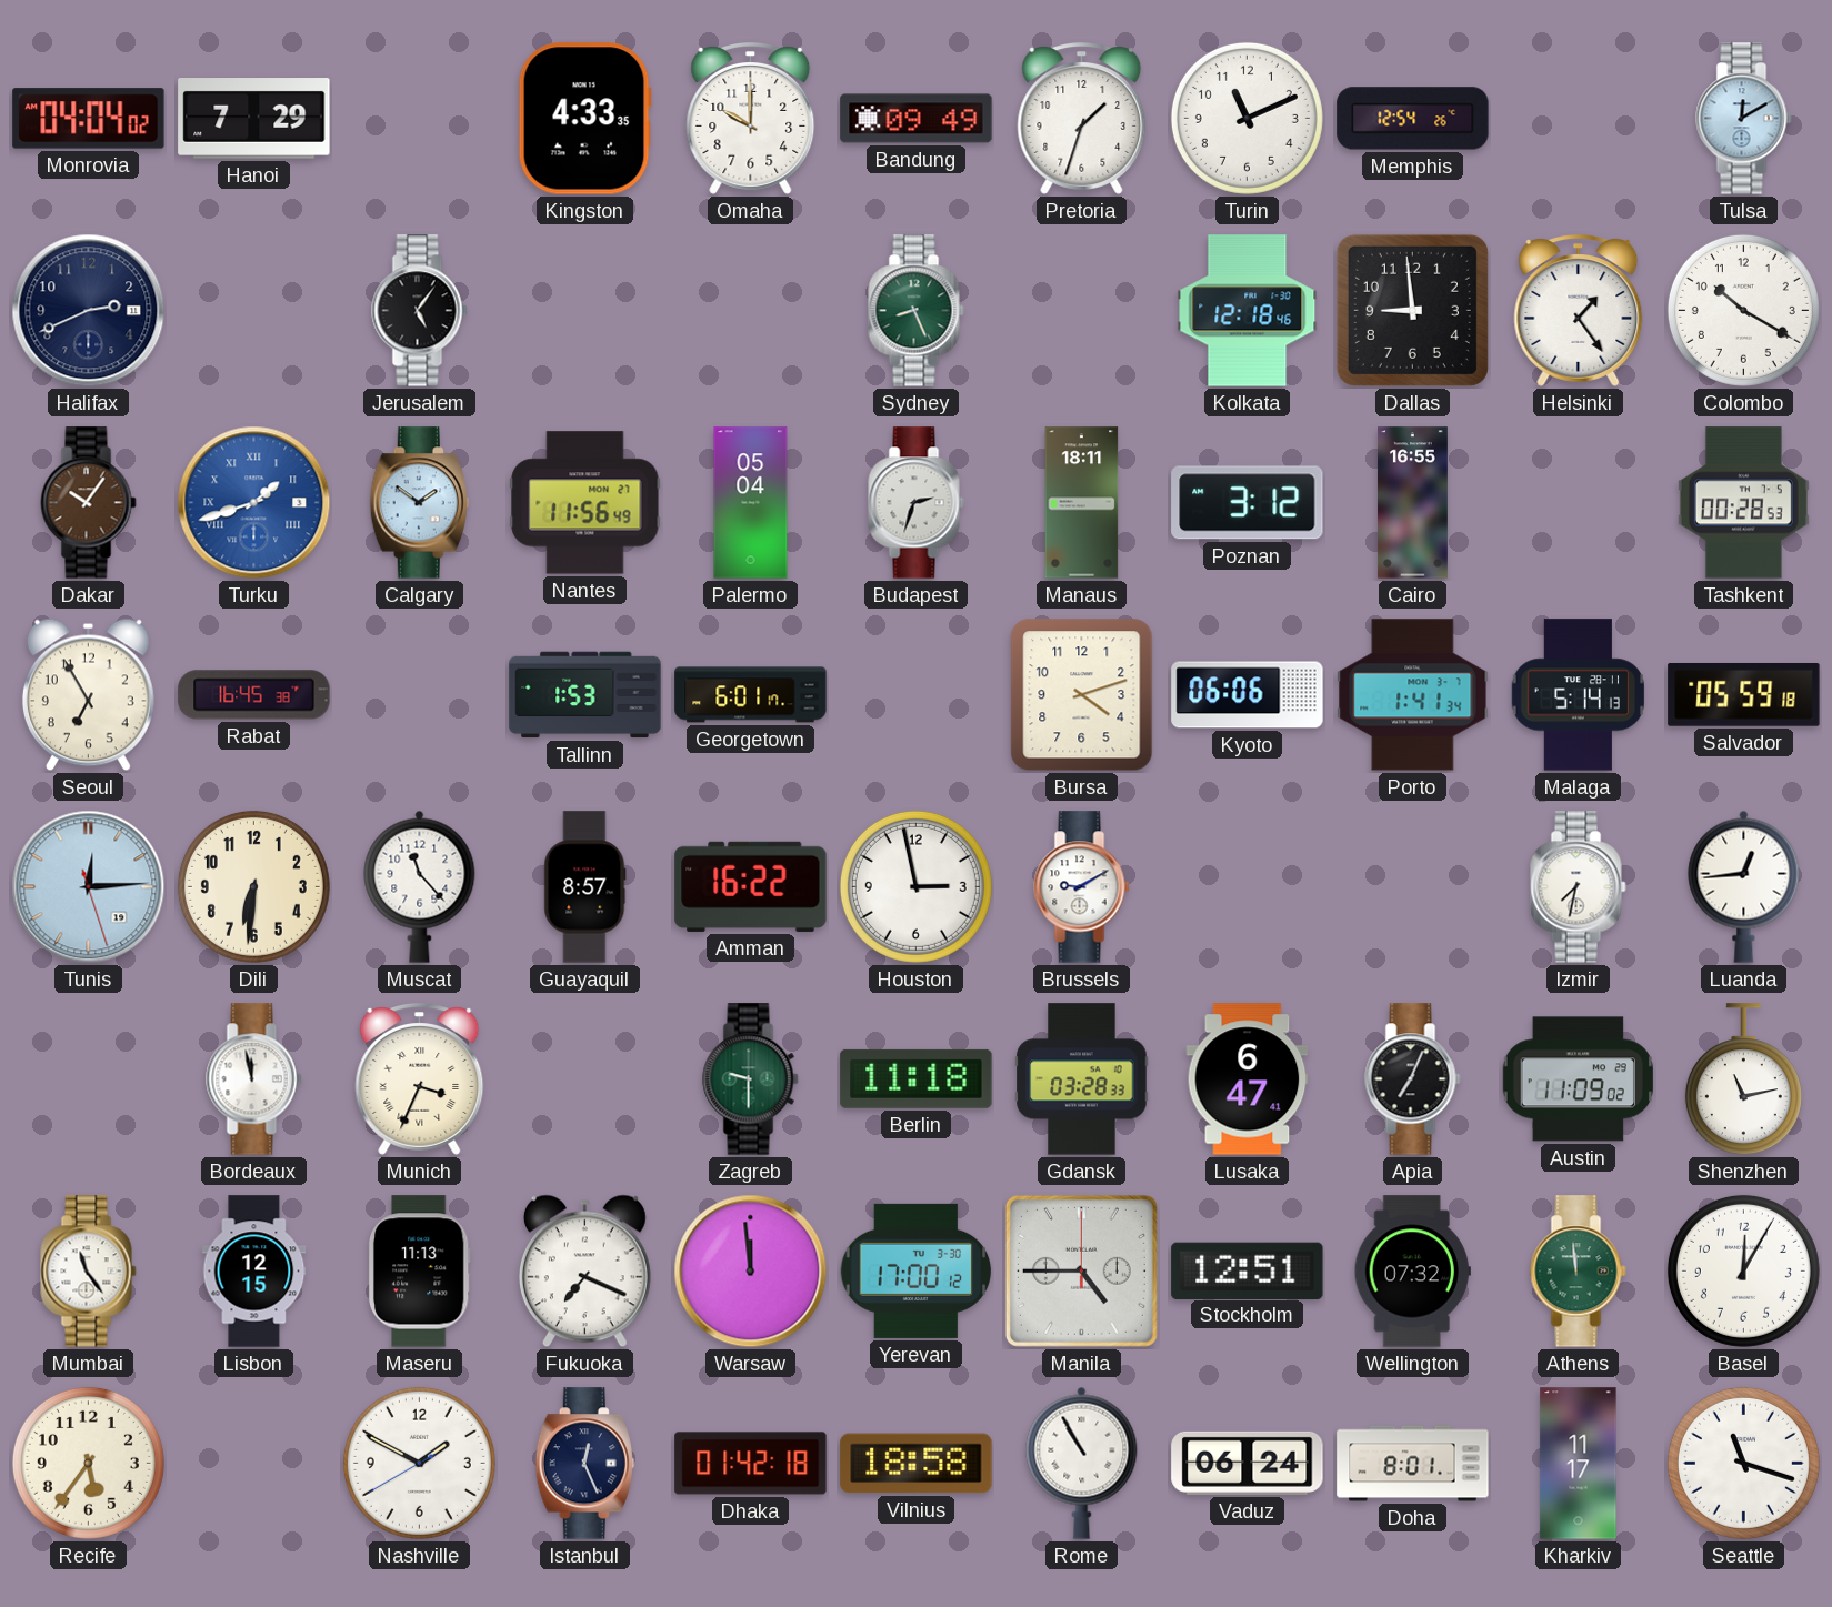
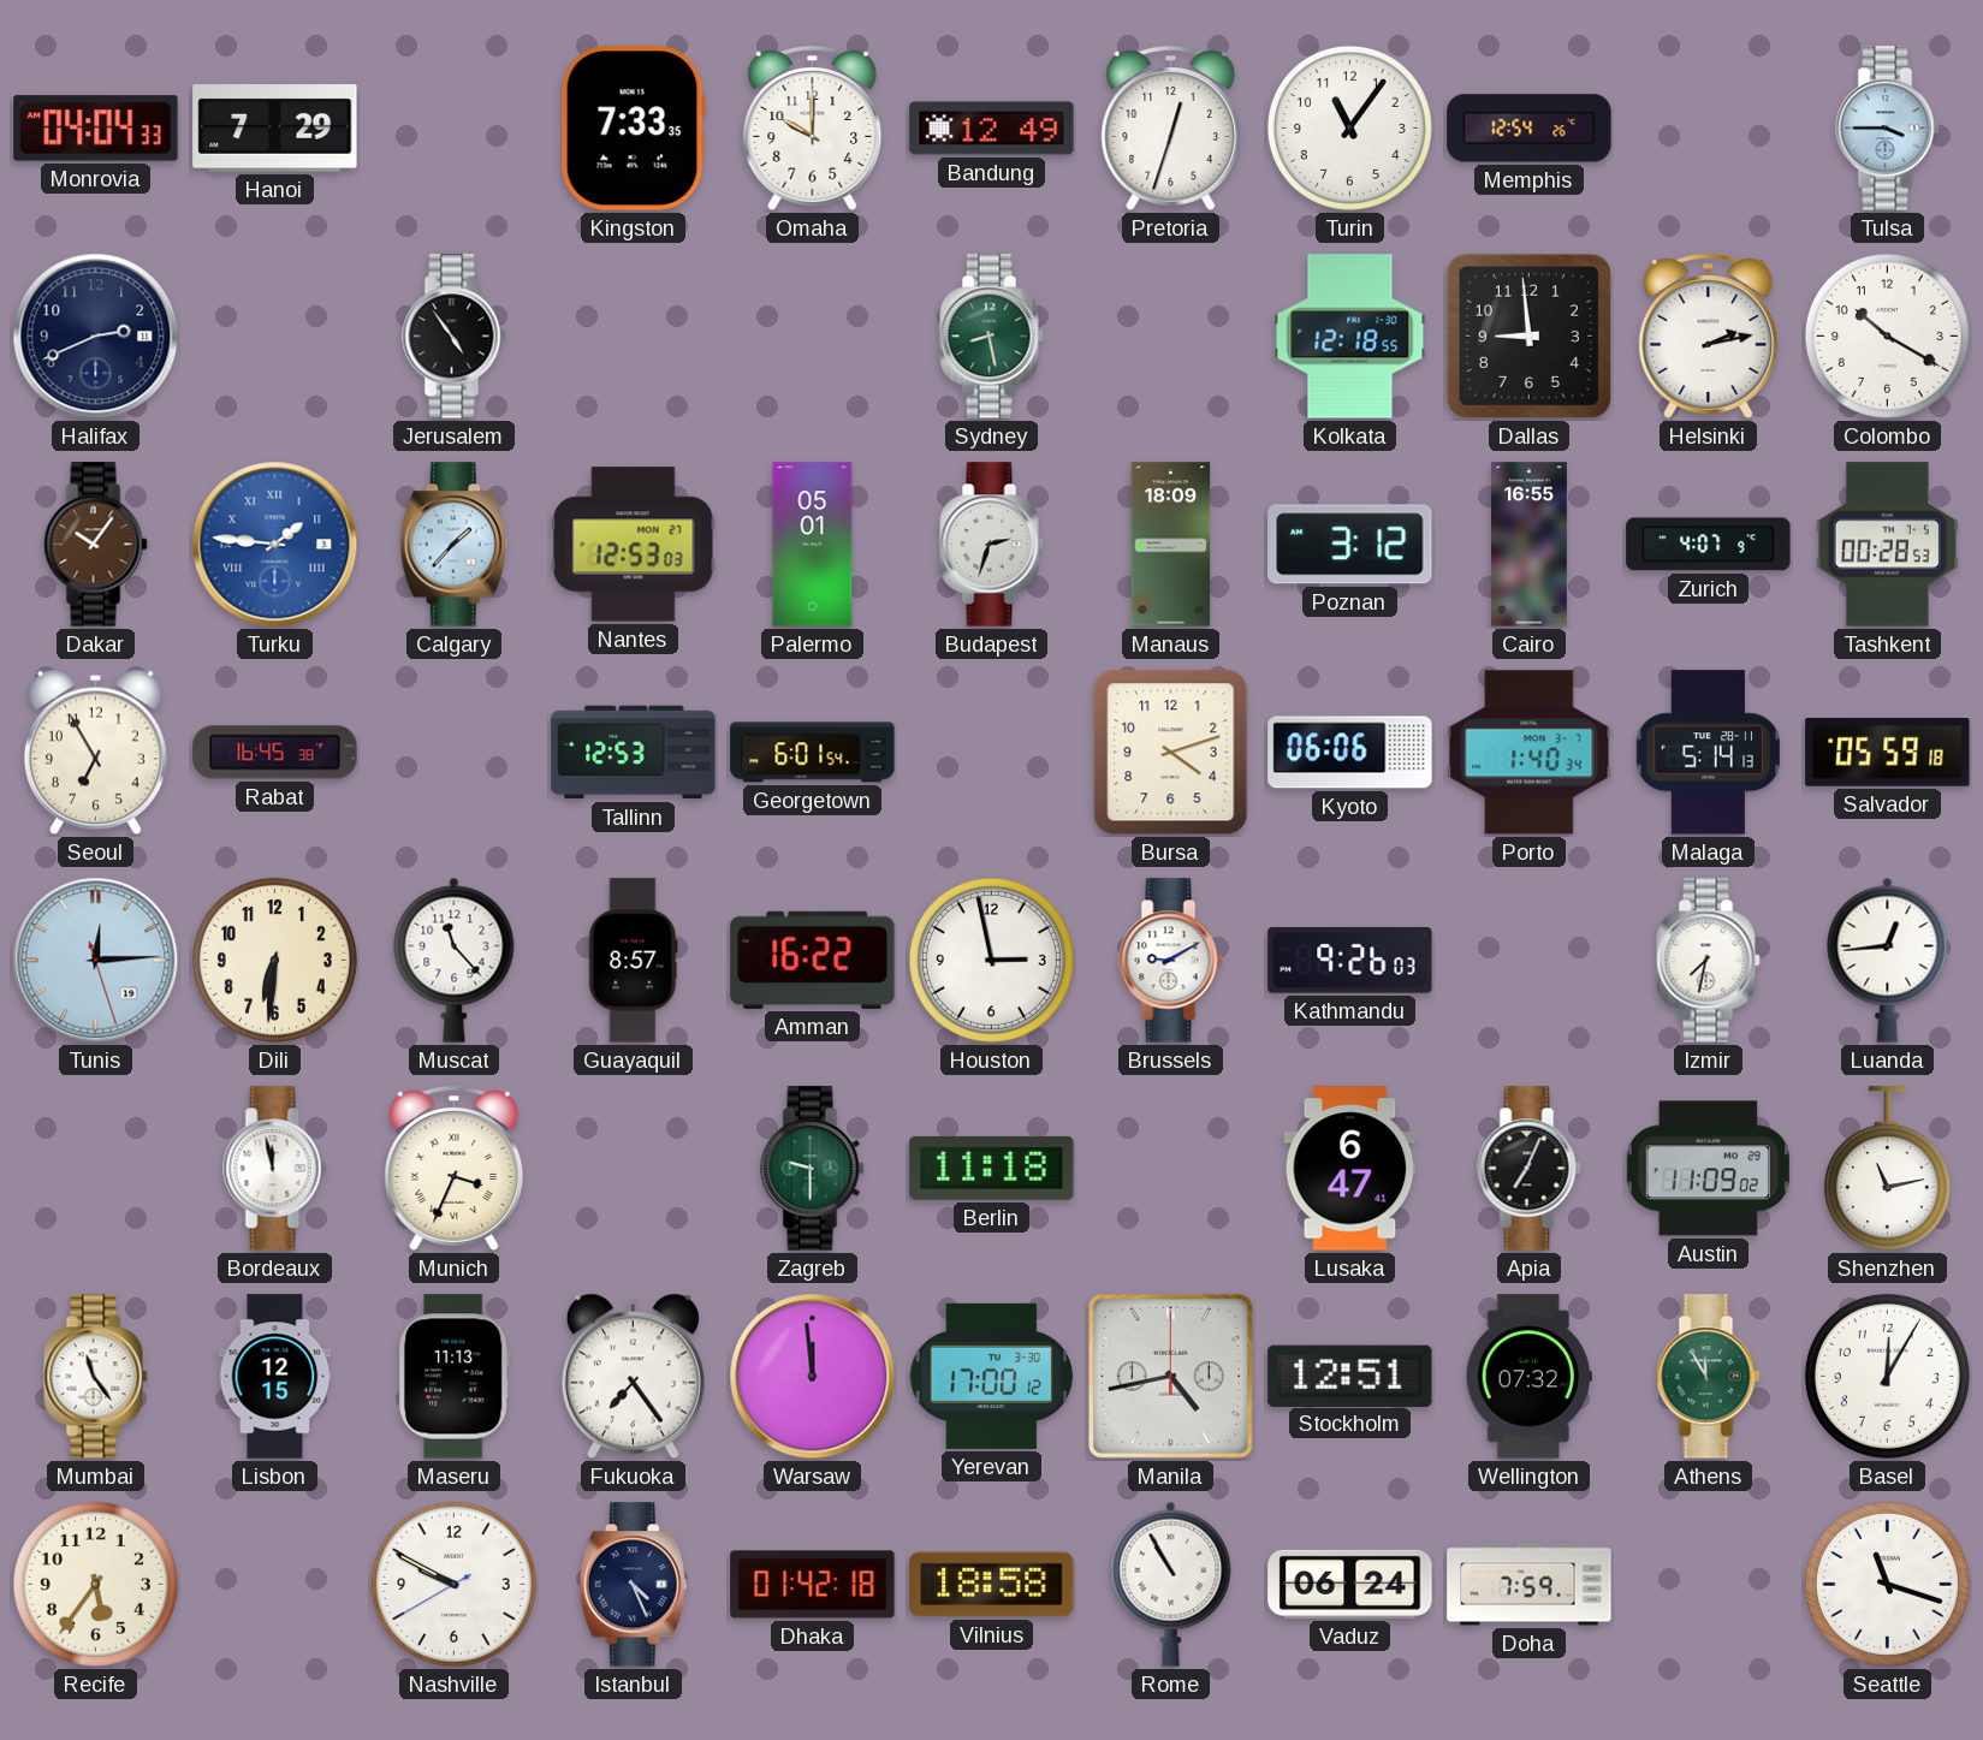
Monrovia: 04:04:02 -> 04:04:33
Kingston: 4:33 -> 7:33
Bandung: 09:49 -> 12:49
Pretoria: 1:33 -> 12:33
Turin: 11:11 -> 11:06
Tulsa: 12:10 -> 3:45
Jerusalem: 5:06 -> 4:54
Sydney: 8:26 -> 8:28
Kolkata: 12:18:46 -> 12:18:55
Helsinki: 1:24 -> 2:13
Turku: 1:42 -> 1:46
Calgary: 1:51 -> 1:37
Nantes: 11:56 -> 12:53
Palermo: 05:04 -> 05:01
Manaus: 18:11 -> 18:09
Zurich: none -> 4:07
Tallinn: 1:53 -> 12:53
Georgetown: 6:01:17 -> 6:01:54
Porto: 1:41 -> 1:40
Kathmandu: none -> 9:26
Gdansk: 03:28 -> none
Fukuoka: 7:19 -> 7:24
Manila: 4:45 -> 4:43
Athens: 11:59 -> 11:55
Nashville: 1:49 -> 9:49
Istanbul: 12:26 -> 4:26
Doha: 8:01 -> 7:59
Kharkiv: 11:17 -> none
